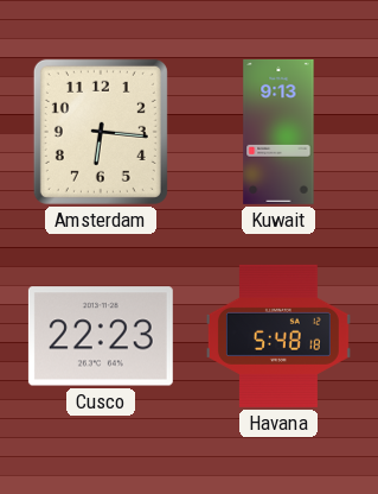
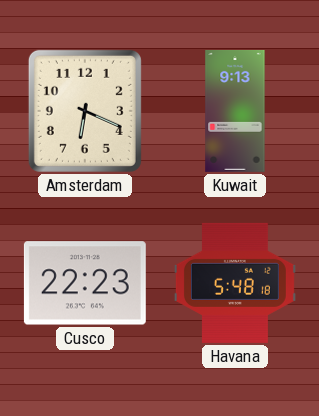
Amsterdam: 6:16 -> 6:19
